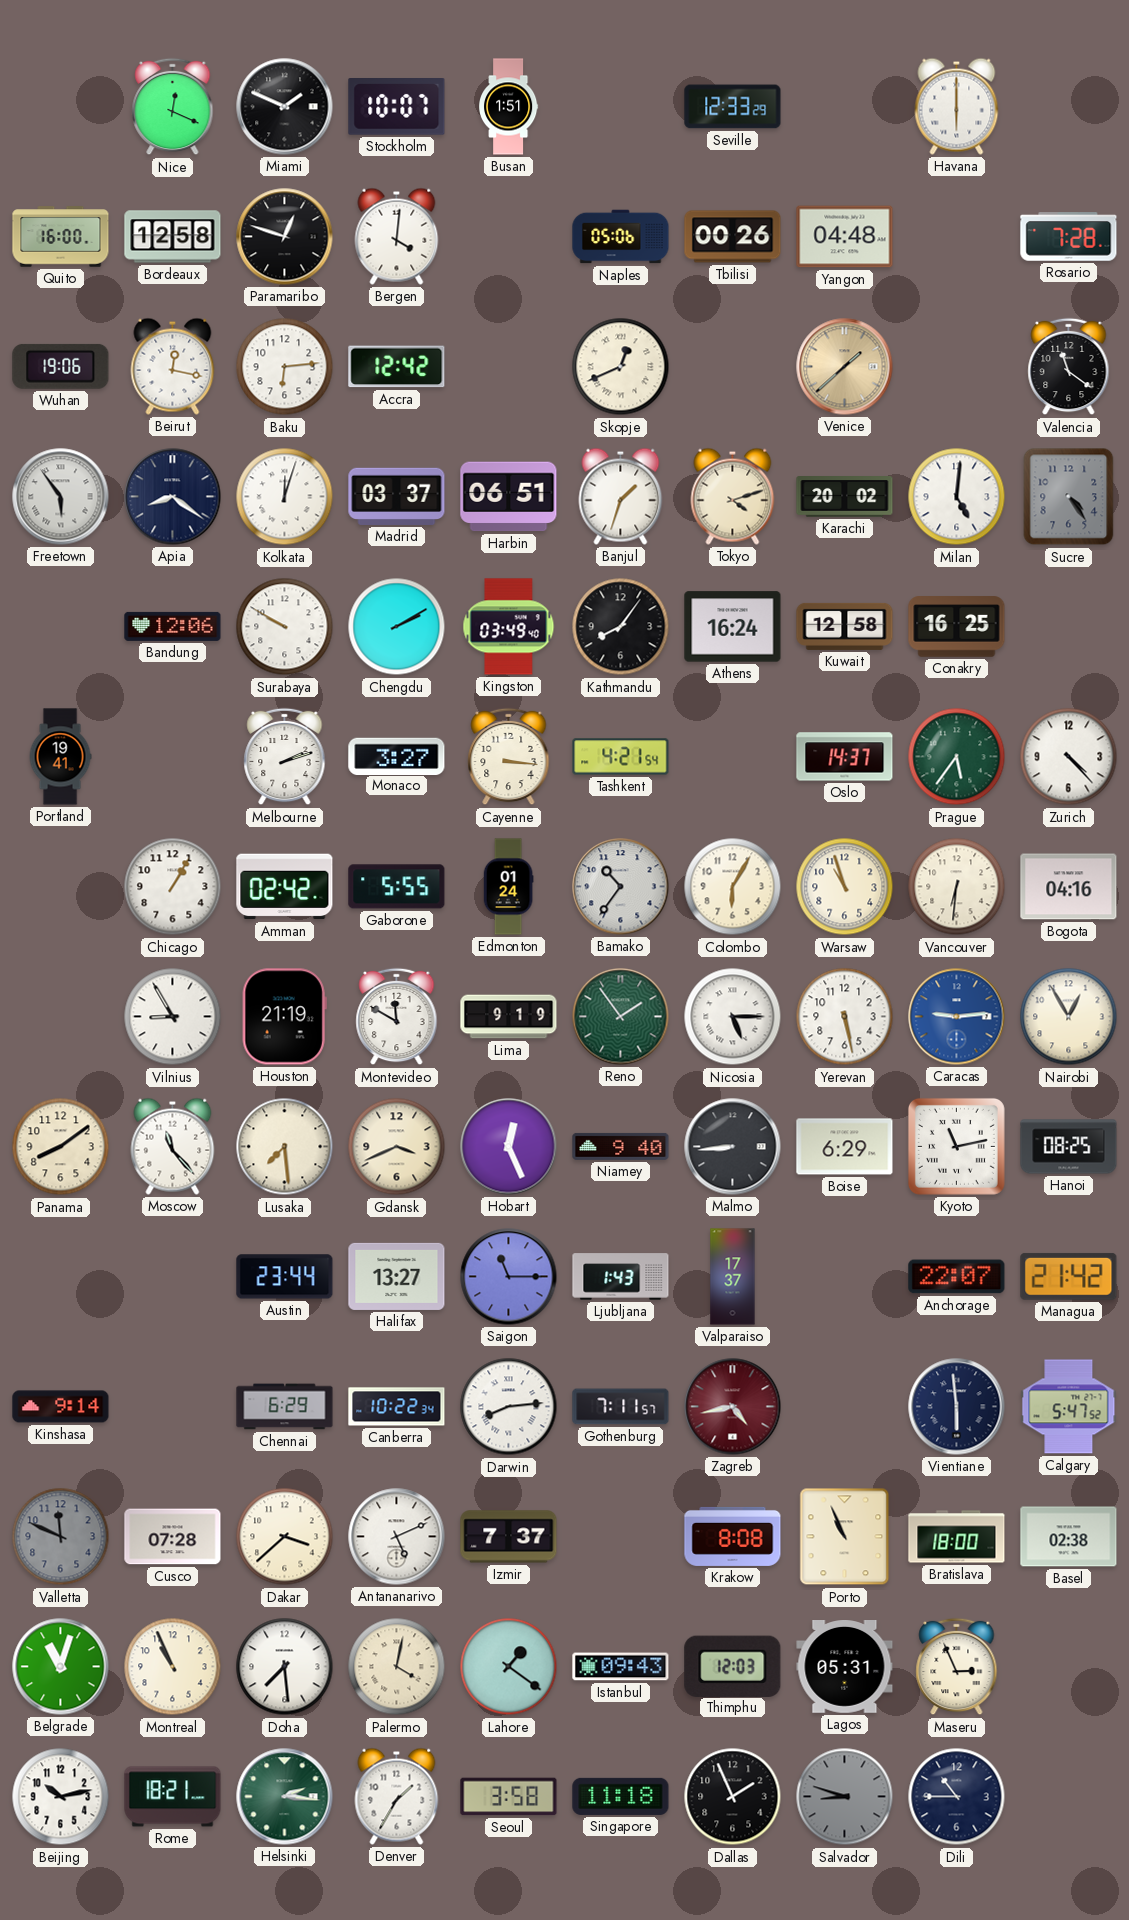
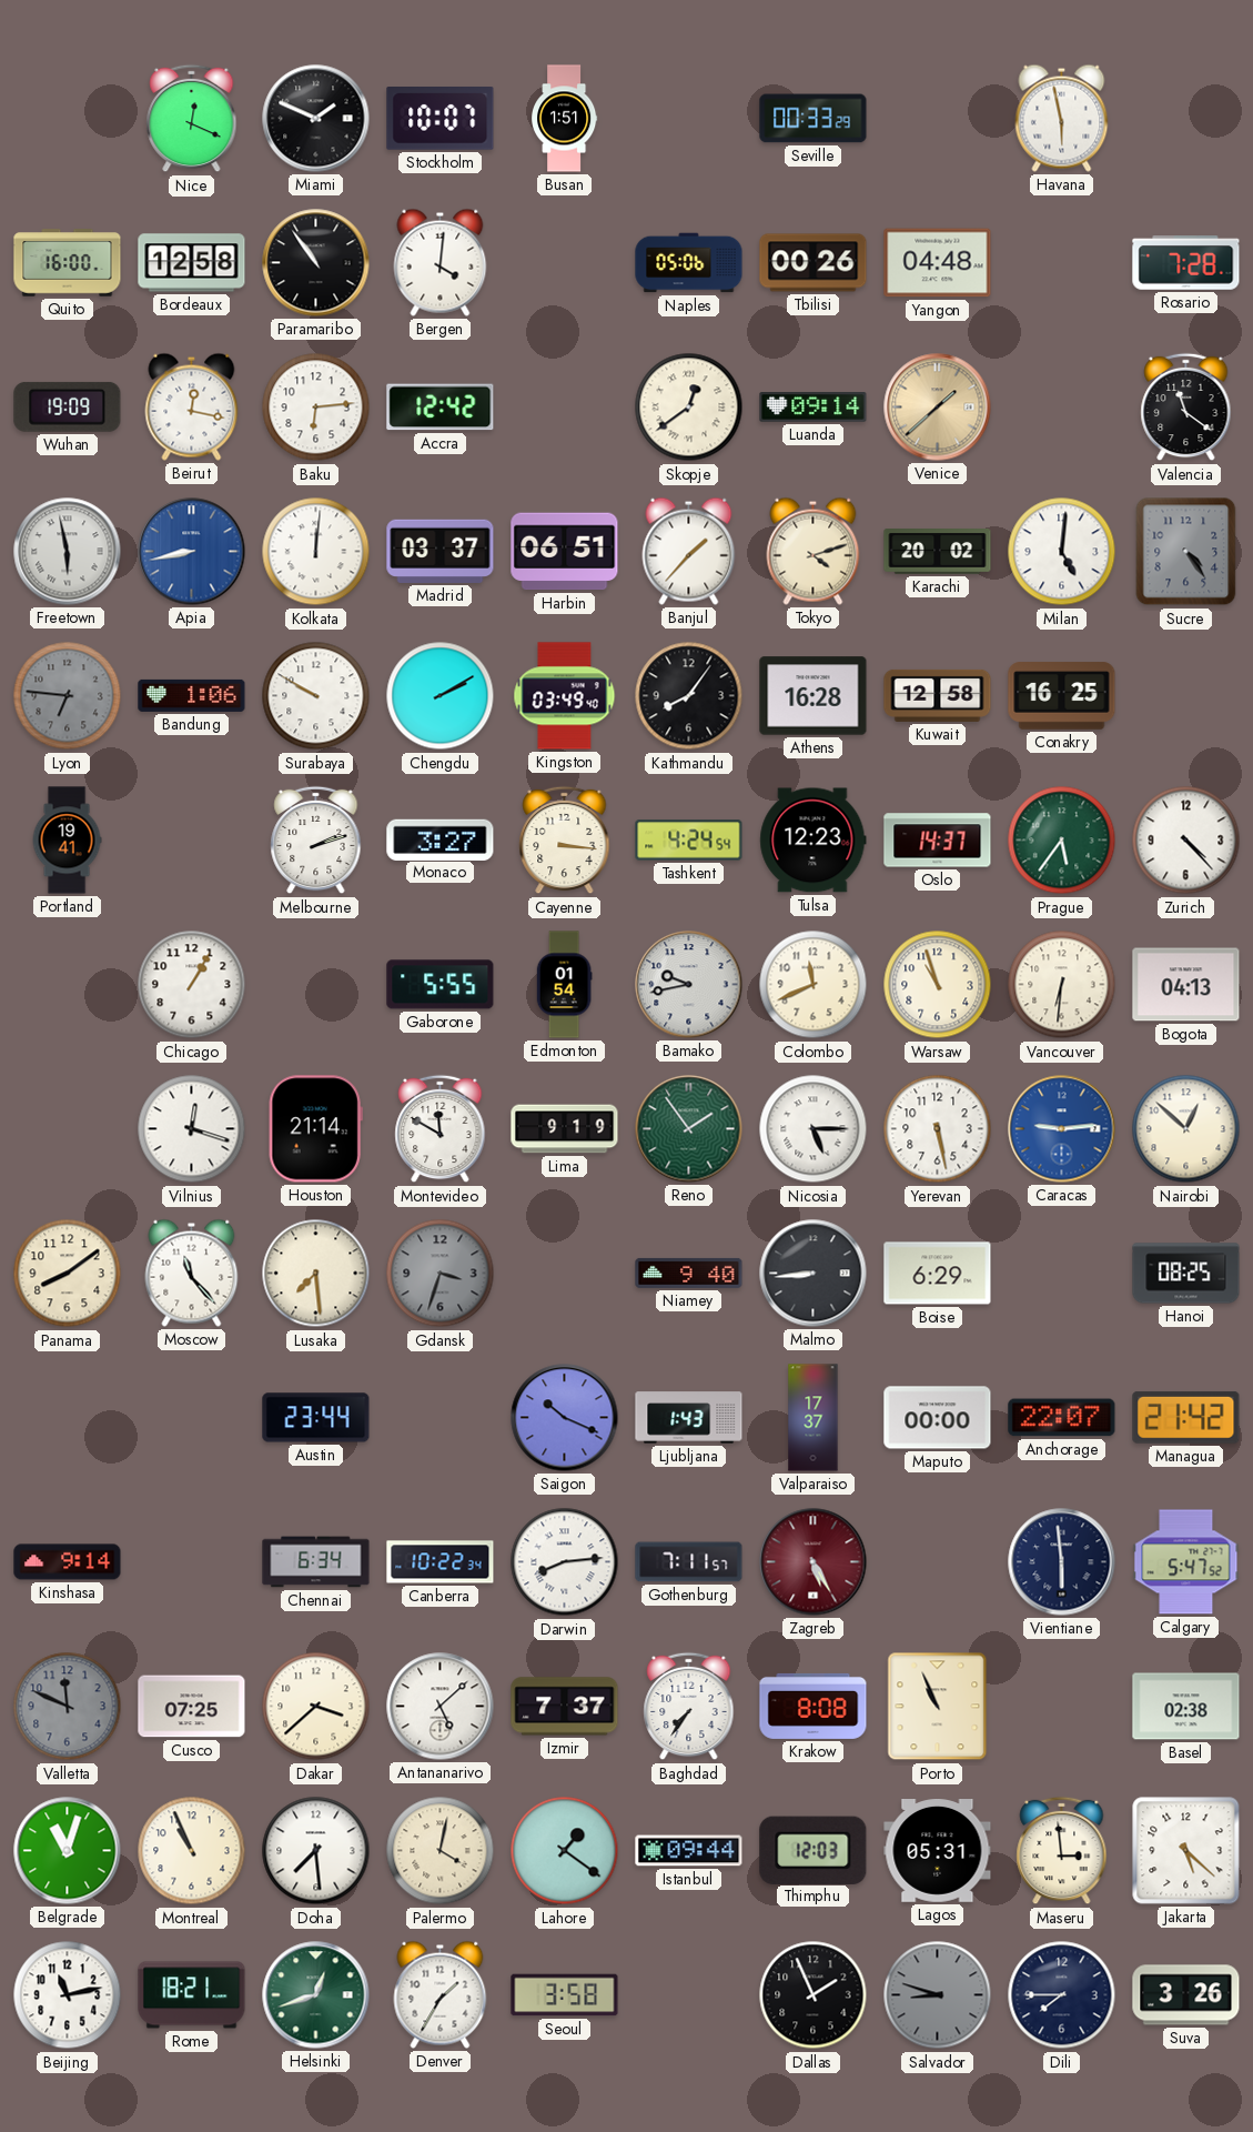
Seville: 12:33 -> 00:33
Havana: 6:00 -> 5:58
Paramaribo: 12:48 -> 10:54
Wuhan: 19:06 -> 19:09
Skopje: 12:41 -> 12:39
Luanda: none -> 09:14
Freetown: 5:54 -> 5:58
Apia: 8:21 -> 8:43
Apia dial: navy -> blue
Kolkata: 12:03 -> 12:01
Banjul: 1:33 -> 1:37
Lyon: none -> 6:46
Bandung: 12:06 -> 1:06
Athens: 16:24 -> 16:28
Tashkent: 4:21 -> 4:24
Tulsa: none -> 12:23
Amman: 02:42 -> none
Edmonton: 01:24 -> 01:54
Bamako: 10:36 -> 9:43
Colombo: 6:05 -> 11:41
Bogota: 04:16 -> 04:13
Vilnius: 8:55 -> 12:18
Houston: 21:19 -> 21:14
Nairobi: 12:55 -> 12:52
Gdansk: 3:41 -> 3:33
Gdansk dial: cream -> grey
Hobart: 12:26 -> none
Kyoto: 11:13 -> none
Halifax: 13:27 -> none
Saigon: 11:15 -> 10:19
Maputo: none -> 00:00
Chennai: 6:29 -> 6:34
Zagreb: 4:43 -> 5:25
Cusco: 07:28 -> 07:25
Antananarivo: 5:11 -> 5:08
Baghdad: none -> 7:36
Bratislava: 18:00 -> none
Istanbul: 09:43 -> 09:44
Maseru: 2:56 -> 2:59
Jakarta: none -> 5:22
Beijing: 10:13 -> 11:13
Helsinki: 2:16 -> 12:42
Singapore: 11:18 -> none
Dili: 10:45 -> 7:45
Suva: none -> 3:26
